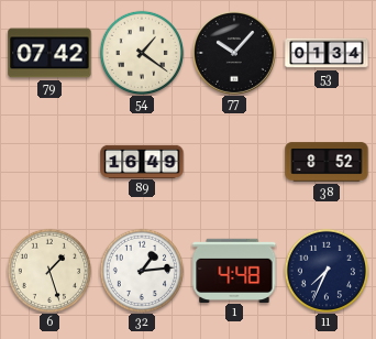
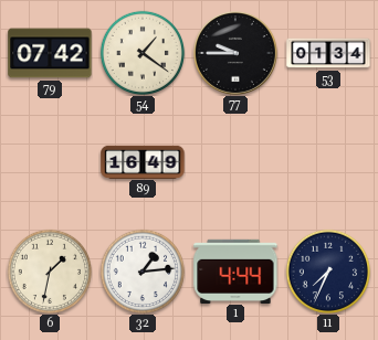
77: 10:07 -> 9:45
38: 8:52 -> none
6: 1:27 -> 1:32
1: 4:48 -> 4:44
